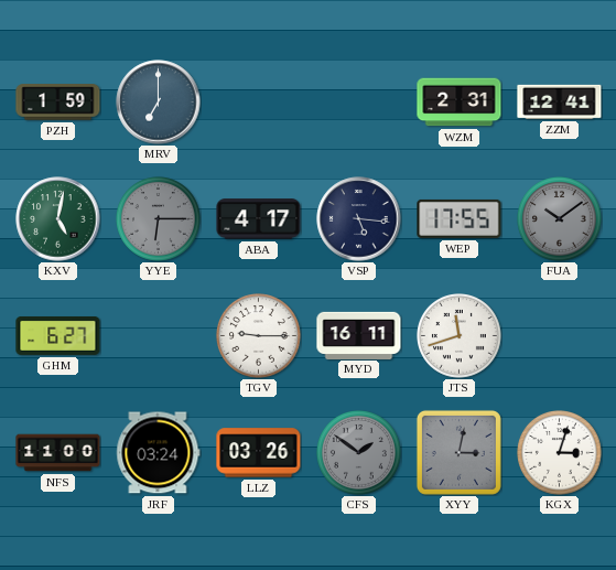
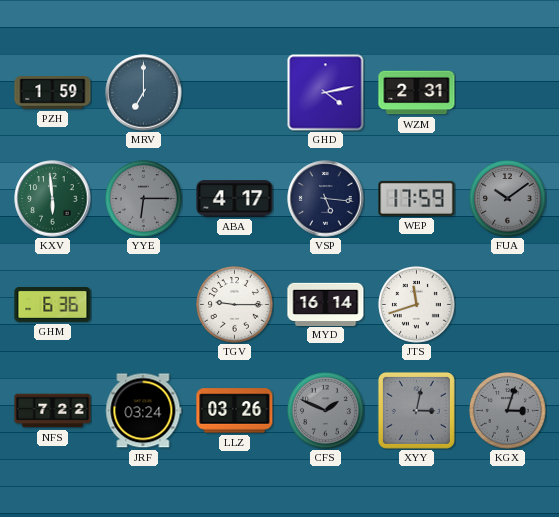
GHD: none -> 4:13
ZZM: 12:41 -> none
KXV: 5:02 -> 5:59
WEP: 17:55 -> 17:59
GHM: 6:27 -> 6:36
MYD: 16:11 -> 16:14
NFS: 11:00 -> 7:22
CFS: 1:51 -> 1:49
KGX dial: white -> grey
